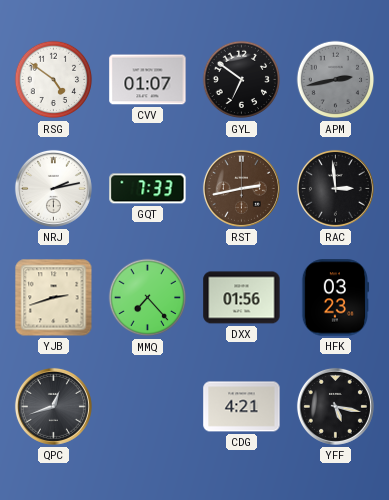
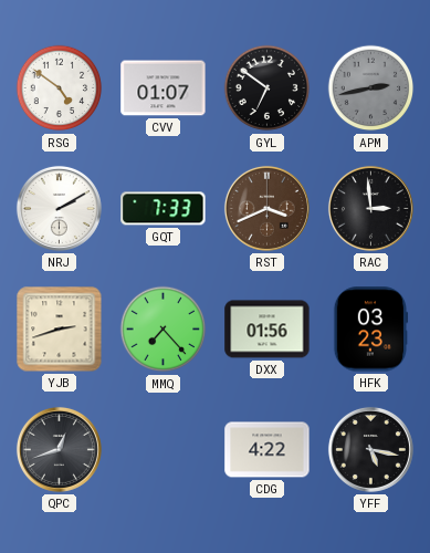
NRJ: 2:13 -> 2:10
RST: 2:43 -> 3:41
CDG: 4:21 -> 4:22
